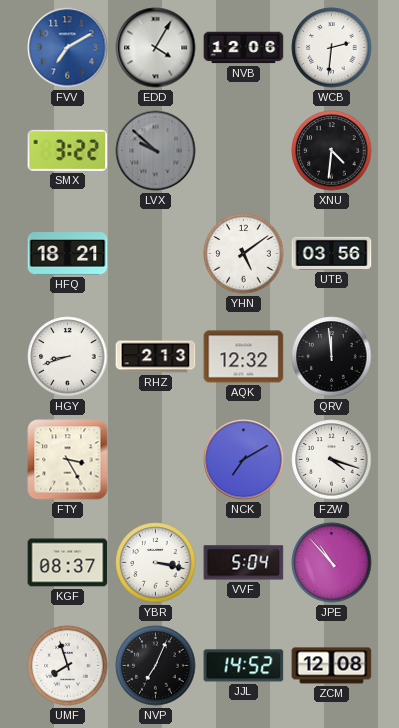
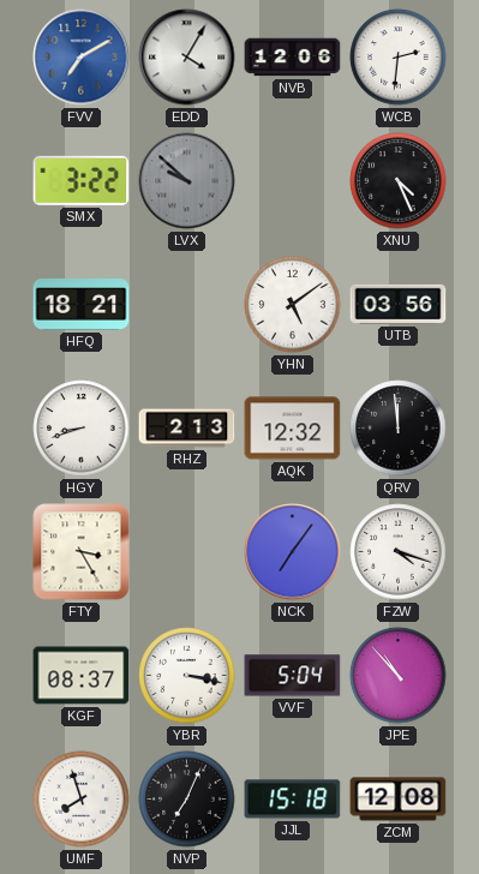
XNU: 4:31 -> 4:26
NCK: 7:10 -> 7:06
JJL: 14:52 -> 15:18
